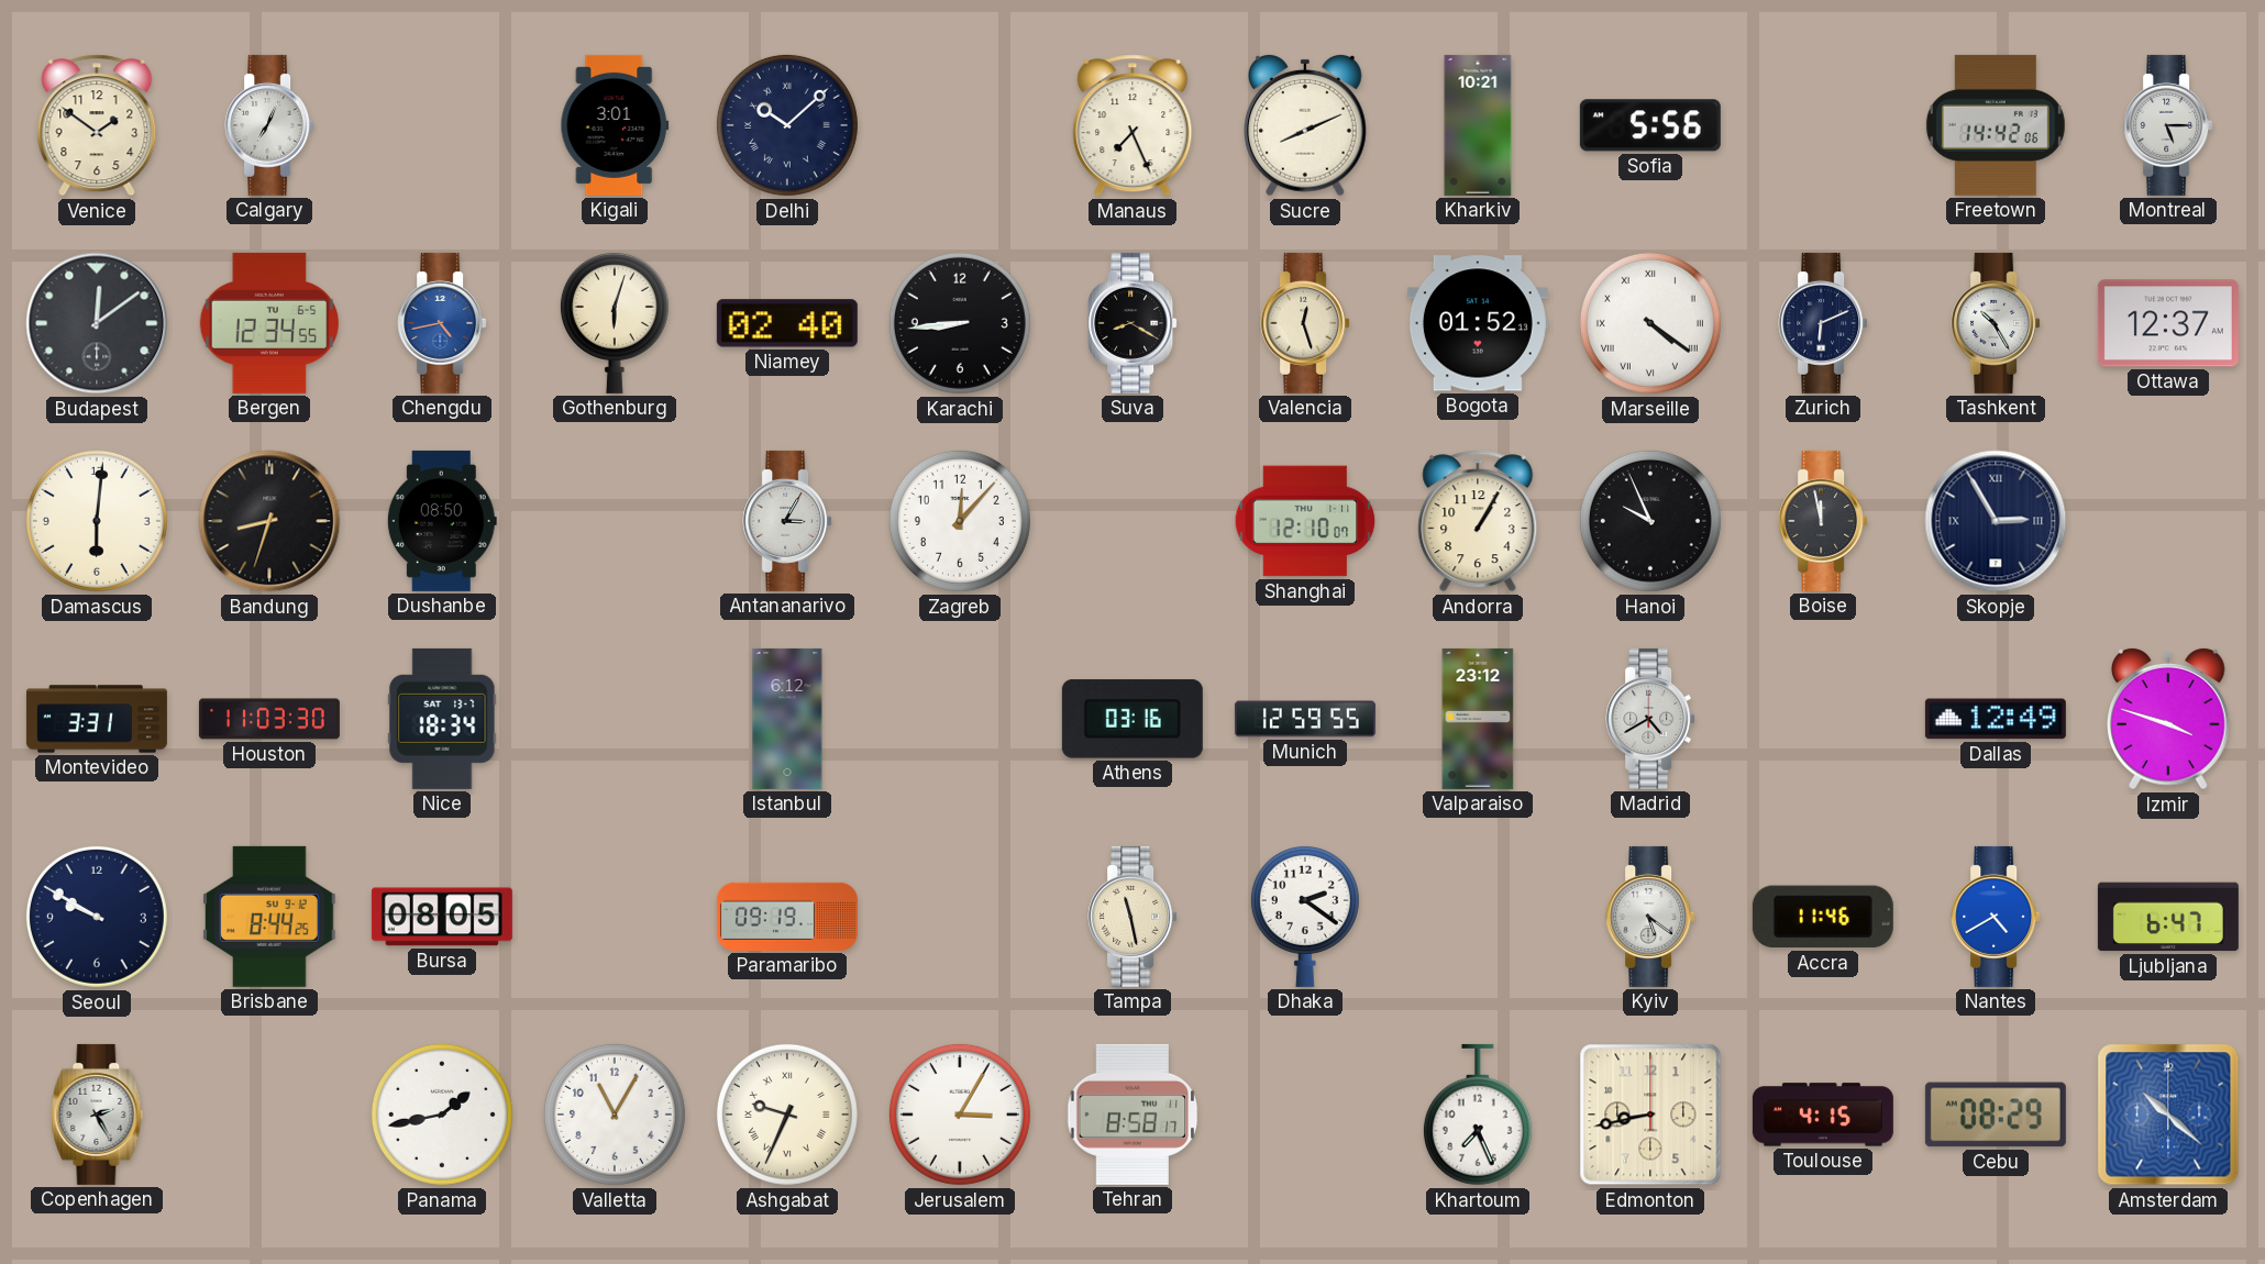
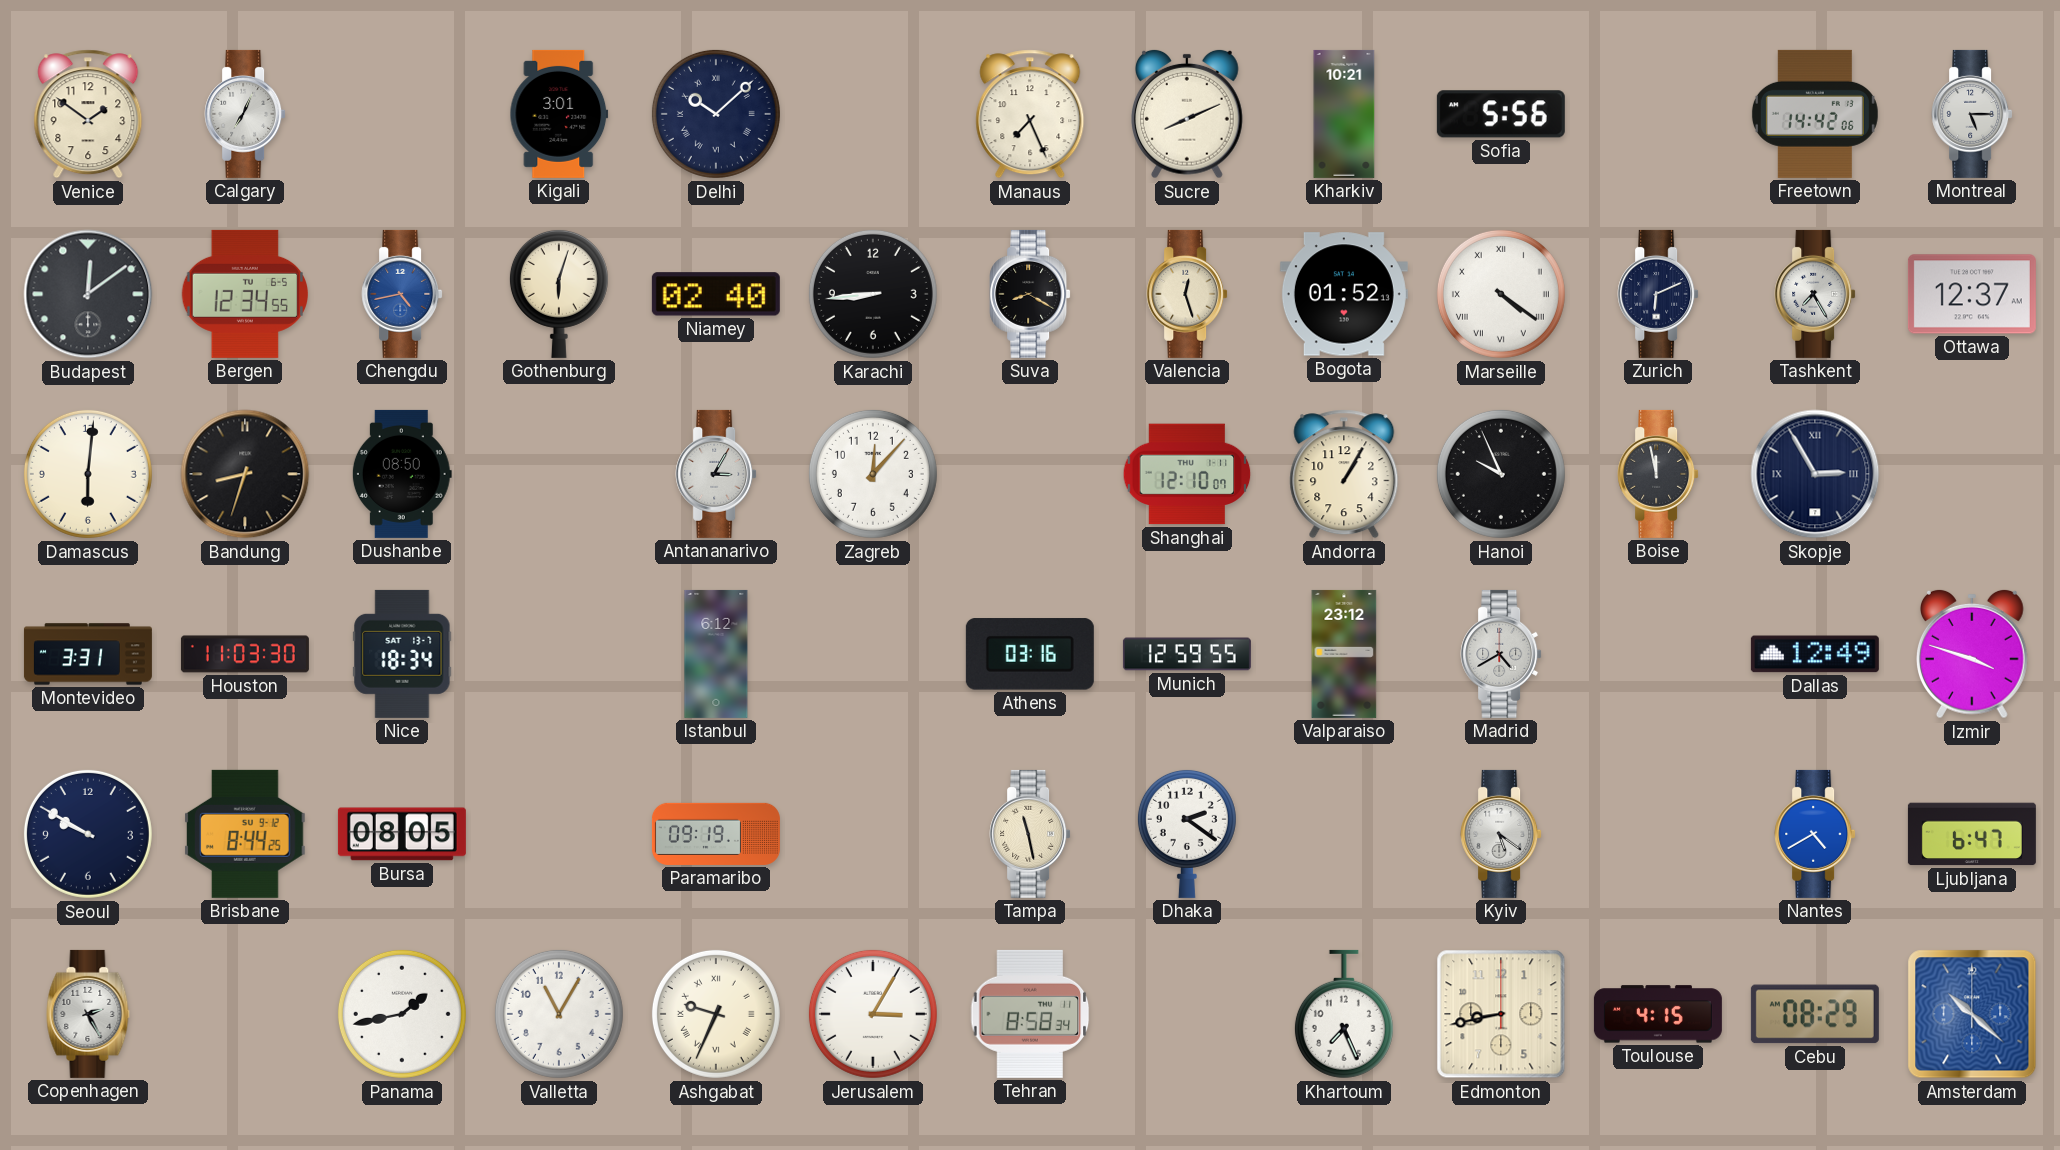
Tashkent: 10:25 -> 7:25
Accra: 11:46 -> none
Tehran: 8:58:17 -> 8:58:34
